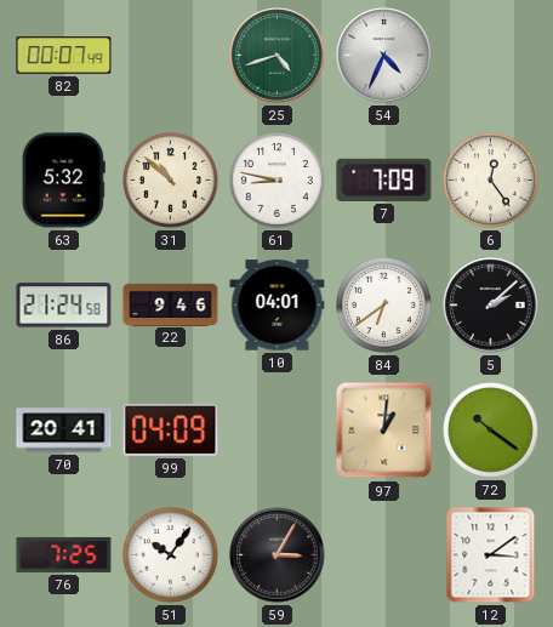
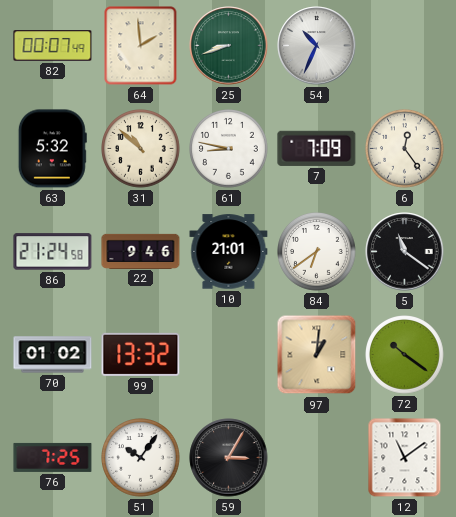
64: none -> 1:59
25: 4:42 -> 8:42
54: 4:34 -> 10:34
10: 04:01 -> 21:01
5: 2:08 -> 11:21
70: 20:41 -> 01:02
99: 04:09 -> 13:32
12: 3:09 -> 11:09
